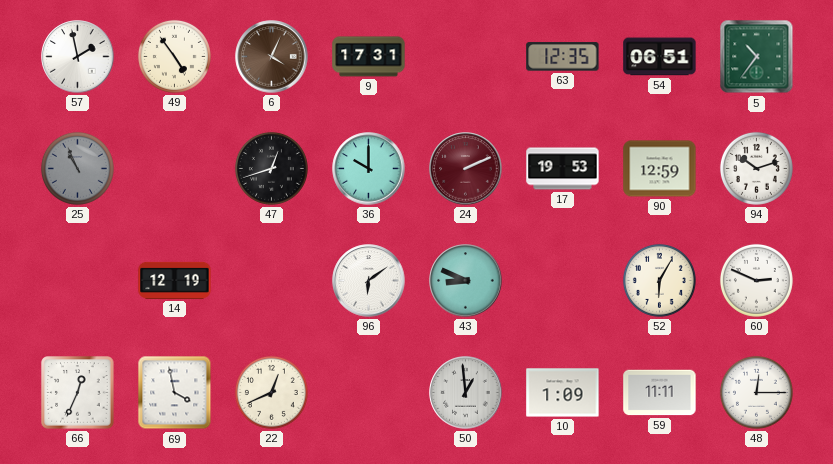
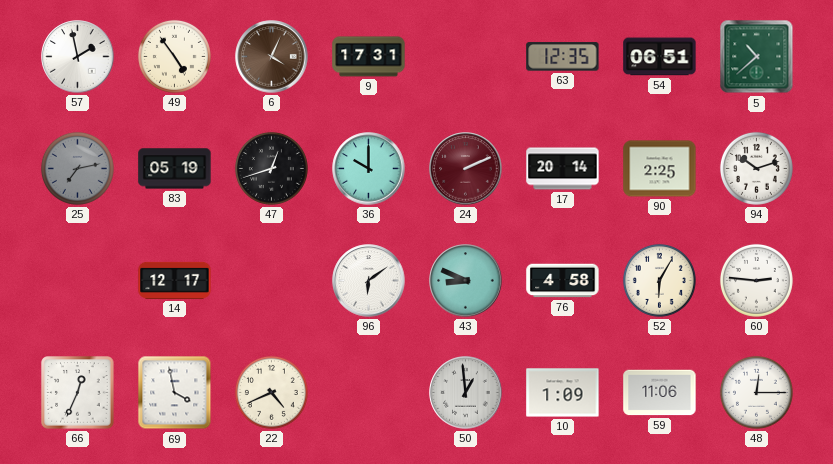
5: 10:36 -> 10:38
25: 10:56 -> 7:13
83: none -> 05:19
17: 19:53 -> 20:14
90: 12:59 -> 2:25
14: 12:19 -> 12:17
76: none -> 4:58
60: 2:49 -> 2:46
22: 12:41 -> 4:41
59: 11:11 -> 11:06
